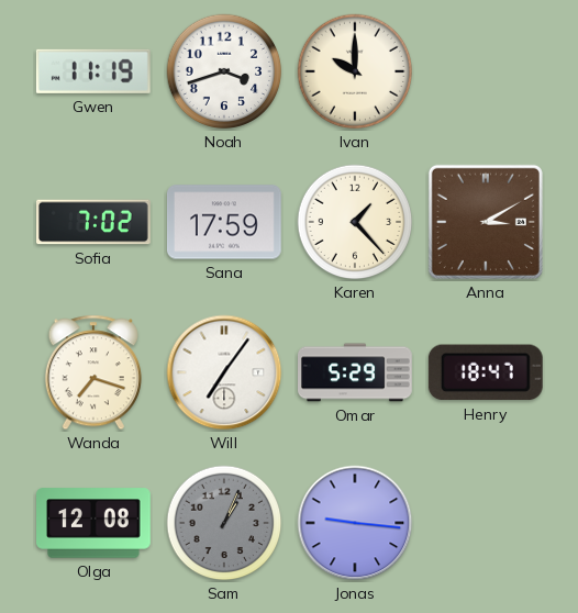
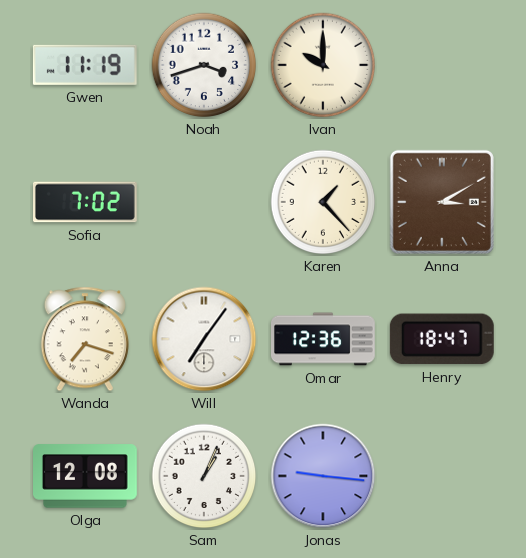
Sana: 17:59 -> none
Omar: 5:29 -> 12:36
Sam dial: grey -> white
